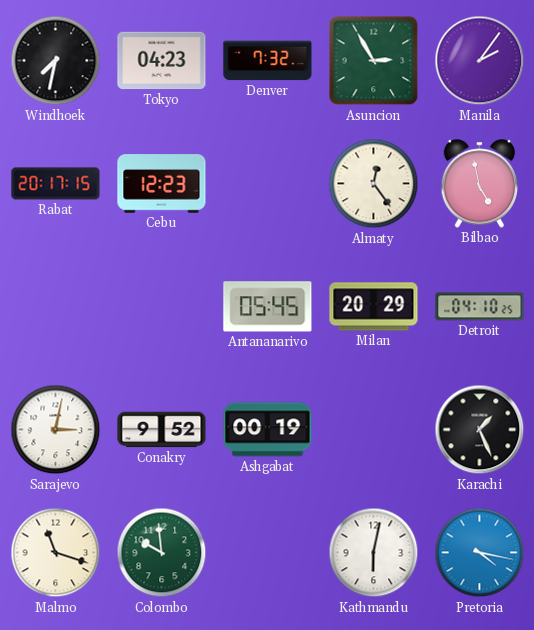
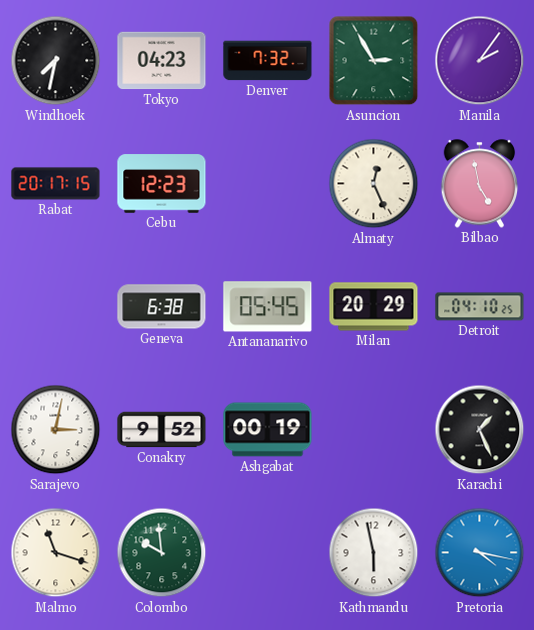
Almaty: 12:24 -> 12:26
Geneva: none -> 6:38
Kathmandu: 6:02 -> 5:58
